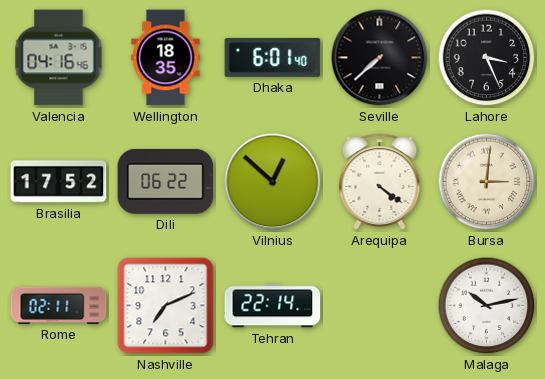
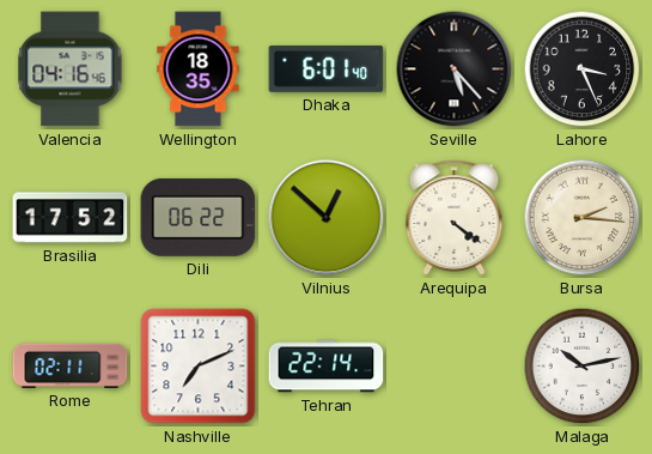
Seville: 7:38 -> 5:23
Bursa: 3:01 -> 2:16
